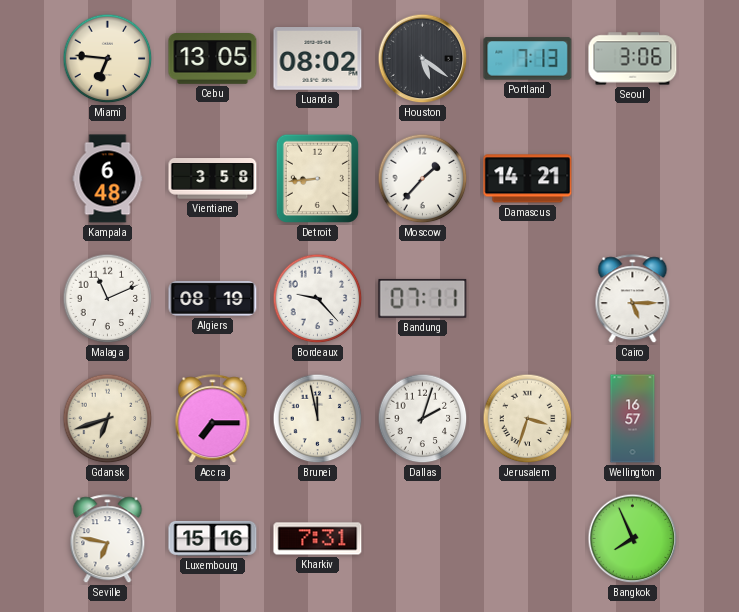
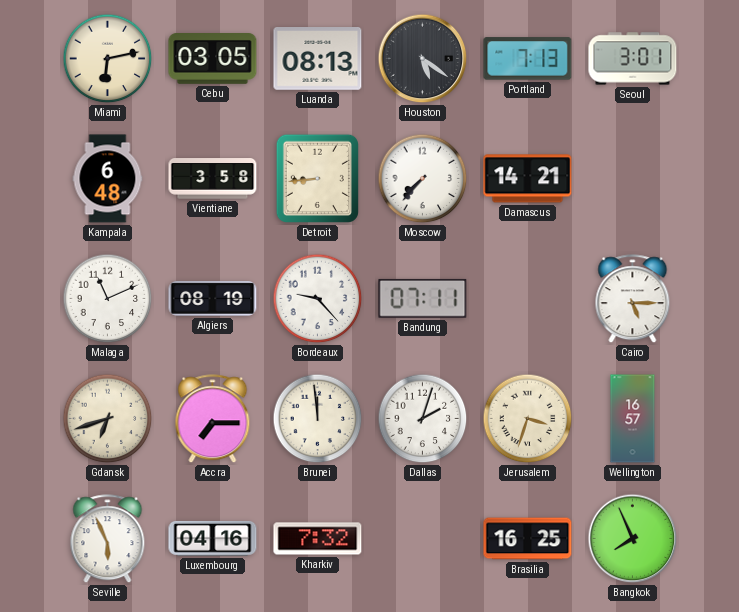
Miami: 6:46 -> 6:13
Cebu: 13:05 -> 03:05
Luanda: 08:02 -> 08:13
Seoul: 3:06 -> 3:01
Moscow: 1:37 -> 7:37
Brunei: 11:58 -> 11:59
Seville: 6:47 -> 5:56
Luxembourg: 15:16 -> 04:16
Kharkiv: 7:31 -> 7:32
Brasilia: none -> 16:25
